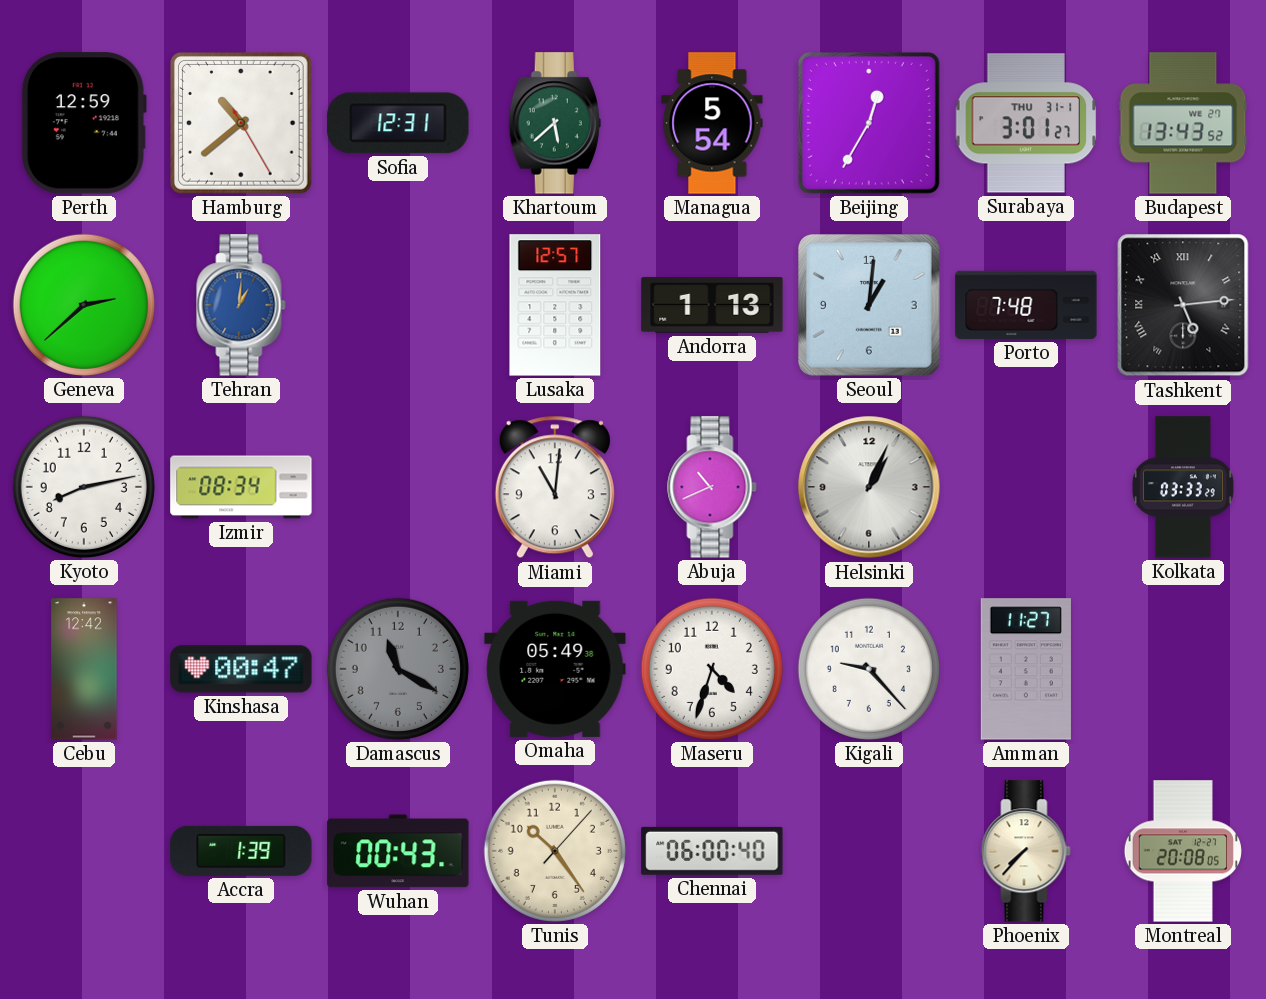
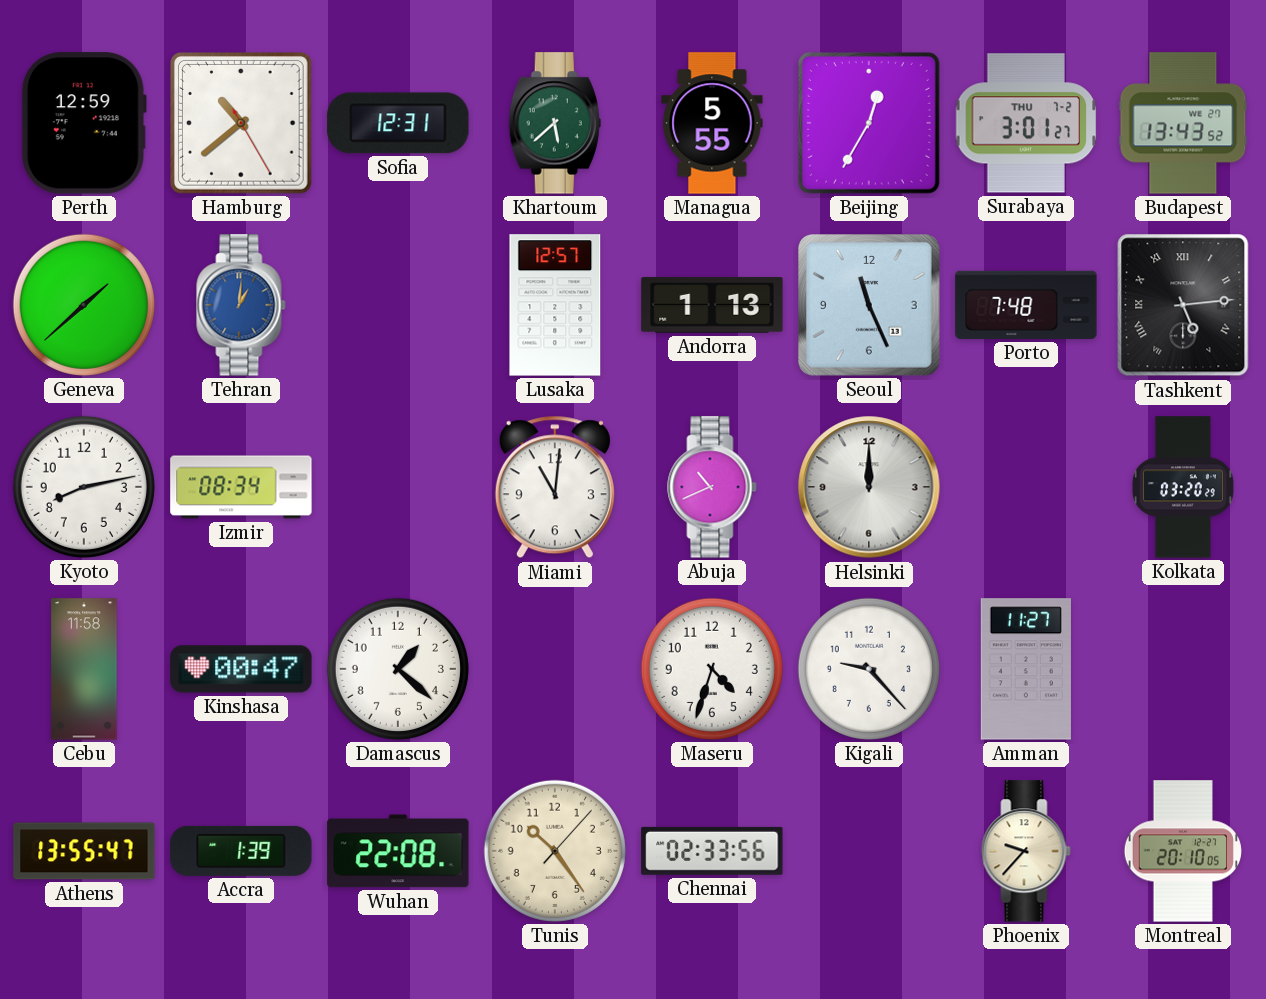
Managua: 5:54 -> 5:55
Surabaya date: THU 31-1 -> THU 7-2
Geneva: 2:38 -> 1:38
Seoul: 1:01 -> 11:26
Helsinki: 1:04 -> 12:00
Kolkata: 03:33 -> 03:20
Cebu: 12:42 -> 11:58
Damascus: 11:20 -> 1:22
Damascus dial: grey -> white
Omaha: 05:49 -> none
Athens: none -> 13:55
Wuhan: 00:43 -> 22:08
Chennai: 06:00 -> 02:33
Phoenix: 7:37 -> 9:37
Montreal: 20:08 -> 20:10
